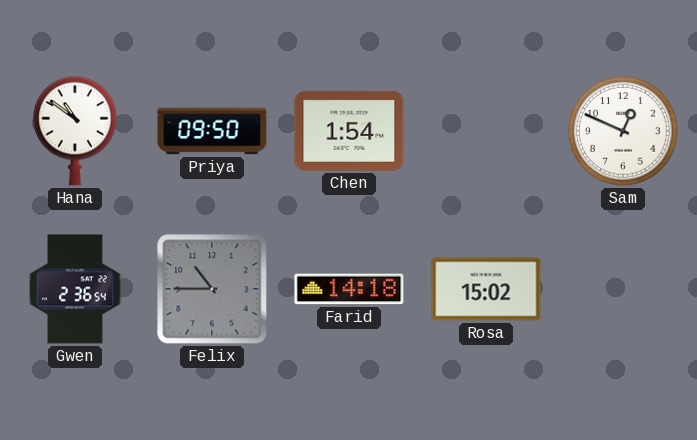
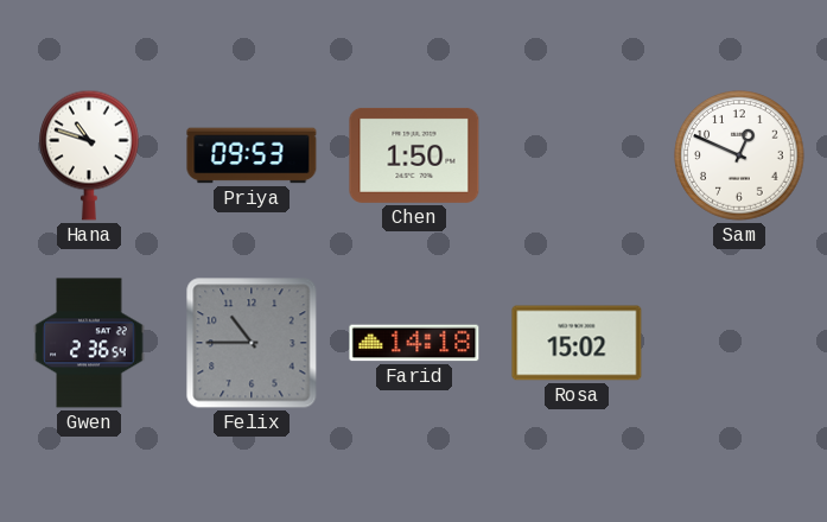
Hana: 10:51 -> 10:48
Priya: 09:50 -> 09:53
Chen: 1:54 -> 1:50
